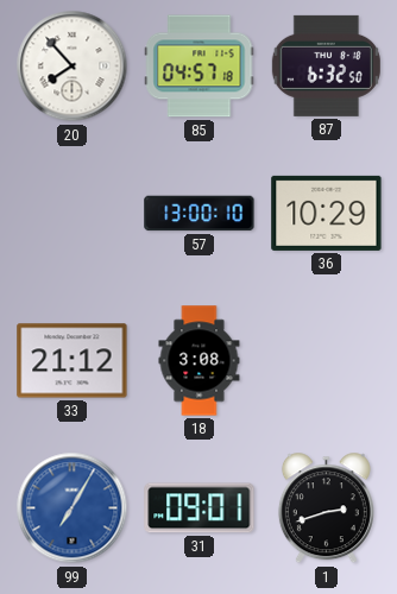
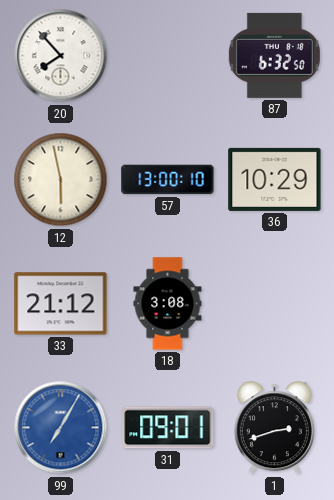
85: 04:57 -> none
12: none -> 5:58
